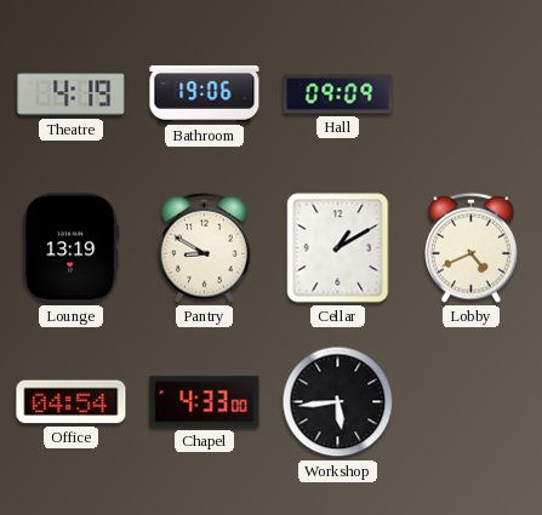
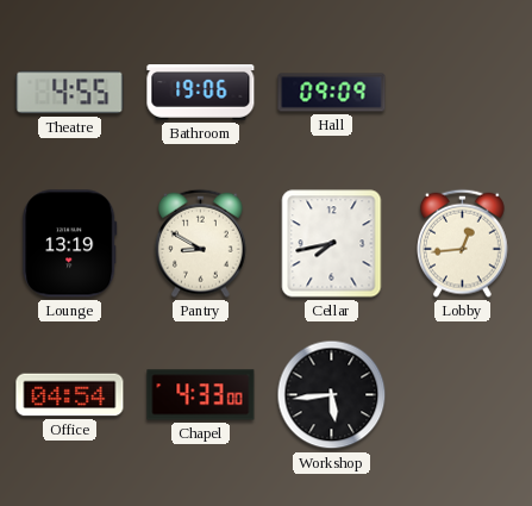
Theatre: 4:19 -> 4:55
Cellar: 1:10 -> 7:43
Lobby: 4:41 -> 12:44
